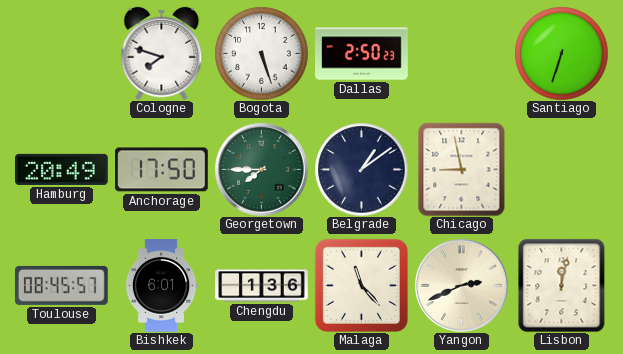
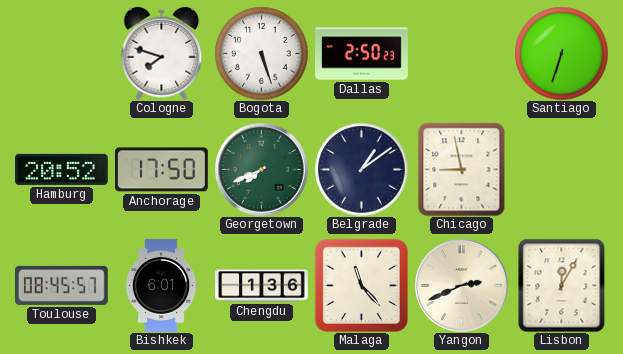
Hamburg: 20:49 -> 20:52
Georgetown: 7:45 -> 7:41
Lisbon: 12:02 -> 12:05
